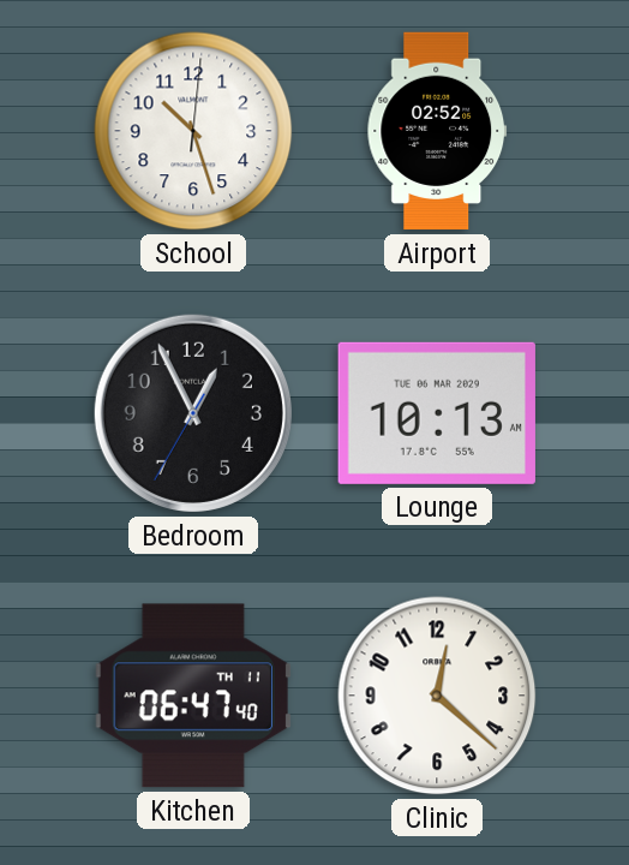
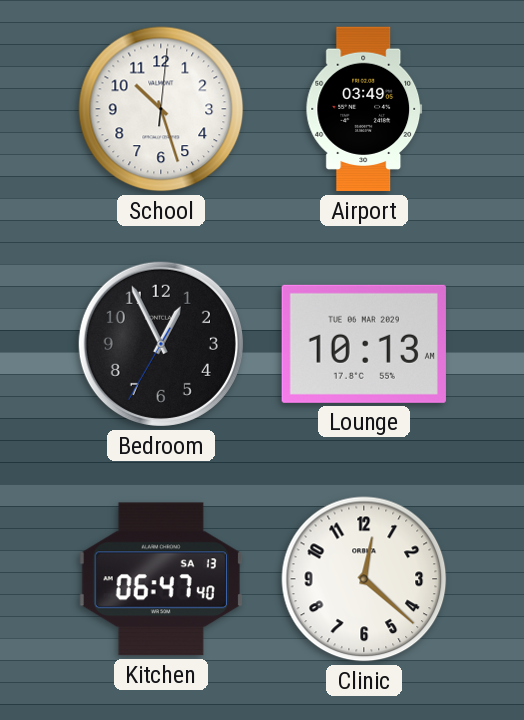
Airport: 02:52 -> 03:49
Kitchen date: TH 11 -> SA 13
